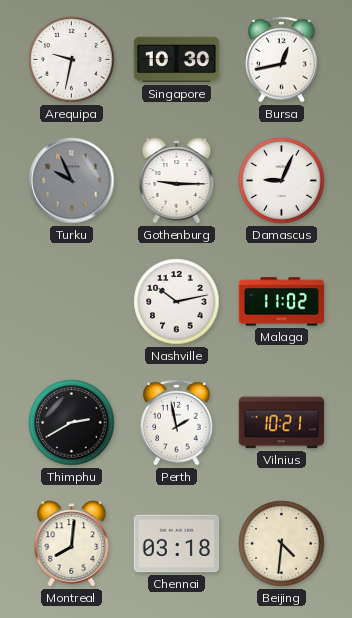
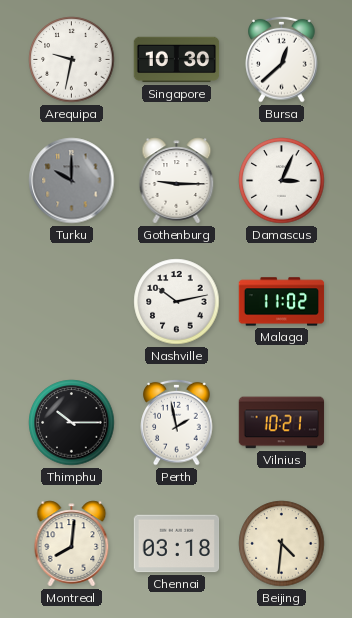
Bursa: 12:43 -> 12:38
Turku: 9:56 -> 10:00
Damascus: 9:04 -> 3:04
Thimphu: 2:40 -> 10:15
